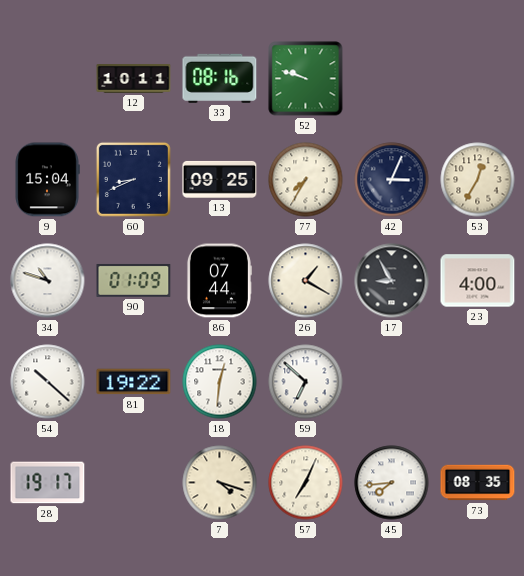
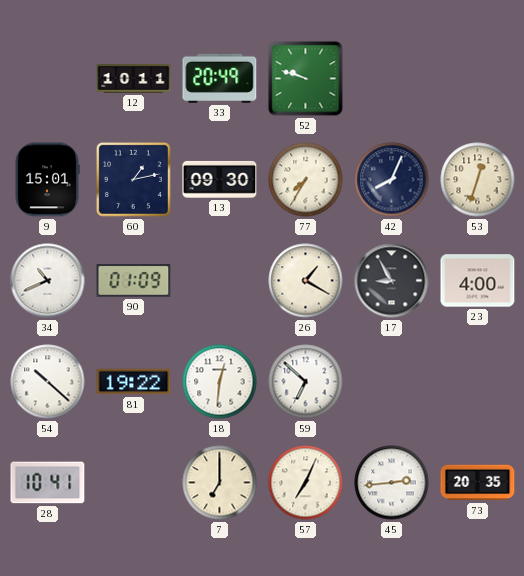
33: 08:16 -> 20:49
9: 15:04 -> 15:01
60: 8:41 -> 1:13
13: 09:25 -> 09:30
42: 3:04 -> 8:04
53: 12:35 -> 12:33
34: 10:48 -> 10:41
86: 07:44 -> none
28: 19:17 -> 10:41
7: 4:18 -> 7:00
45: 7:44 -> 2:44
73: 08:35 -> 20:35
